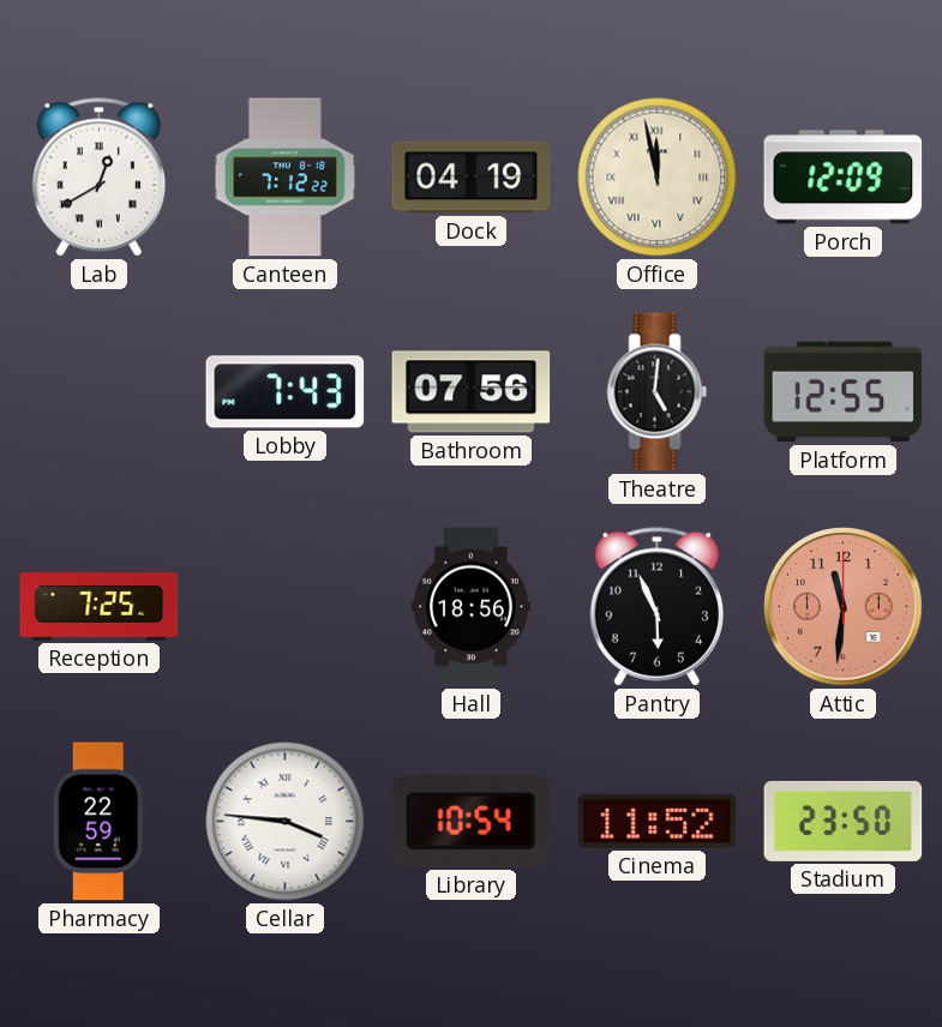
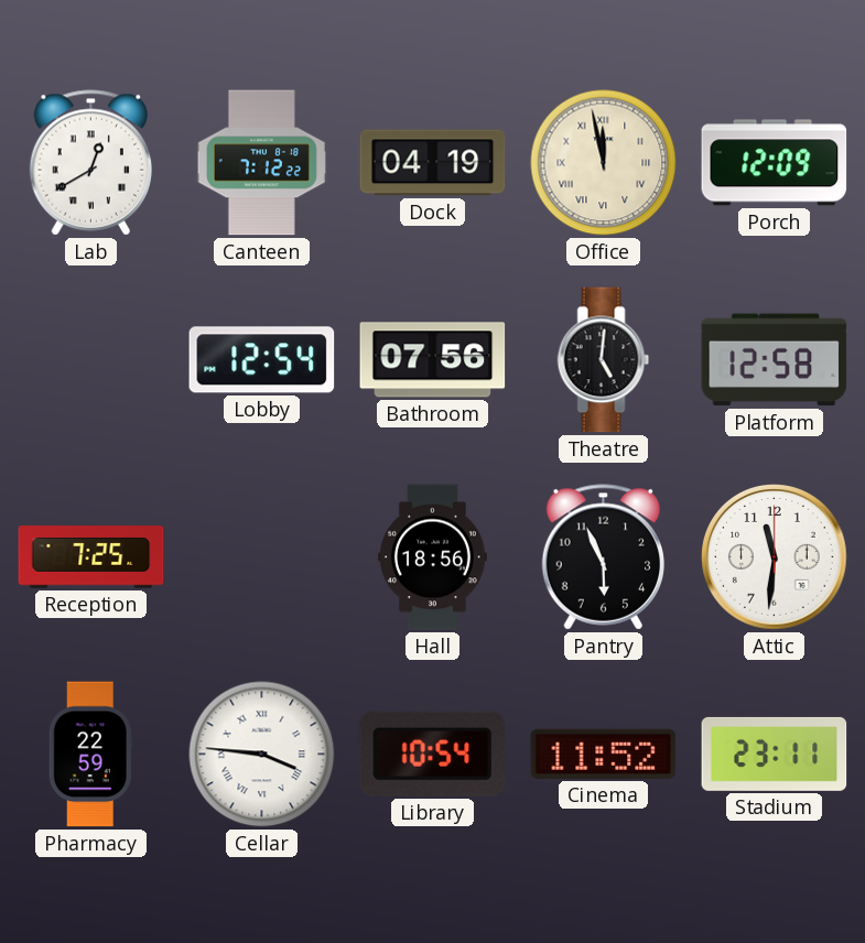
Lobby: 7:43 -> 12:54
Platform: 12:55 -> 12:58
Attic dial: salmon -> white
Stadium: 23:50 -> 23:11
